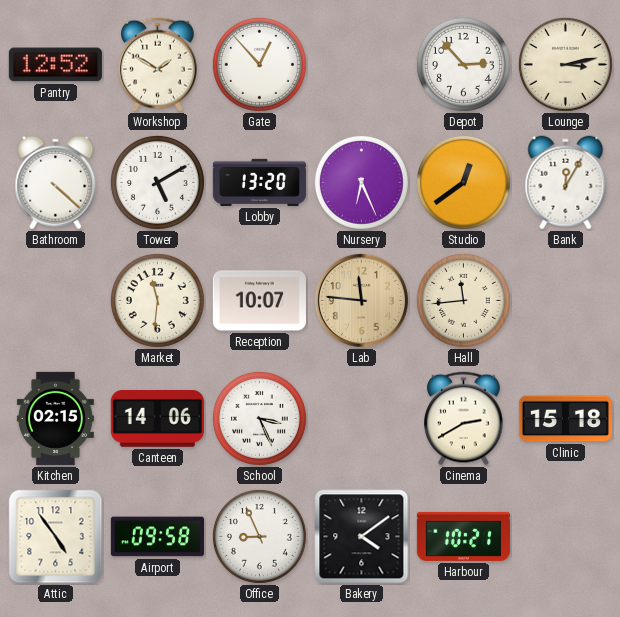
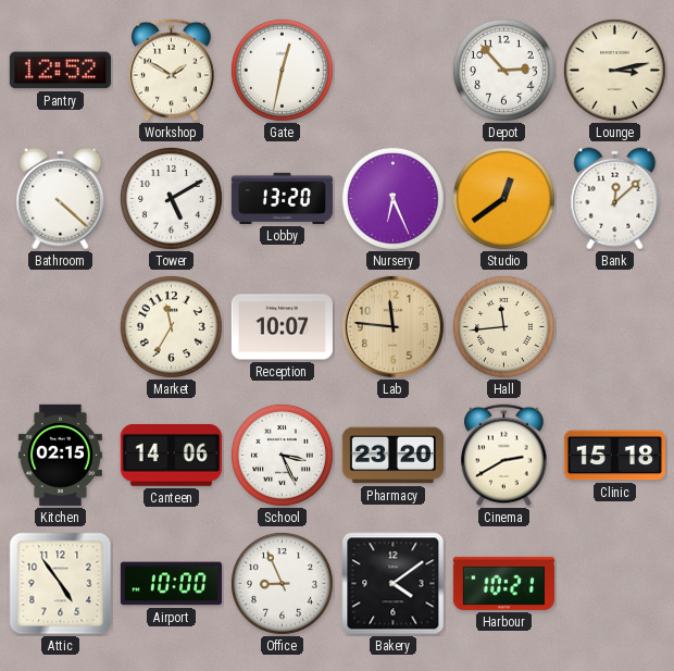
Gate: 12:53 -> 12:32
Bank: 12:05 -> 12:08
Market: 11:31 -> 11:35
Pharmacy: none -> 23:20
Airport: 09:58 -> 10:00
